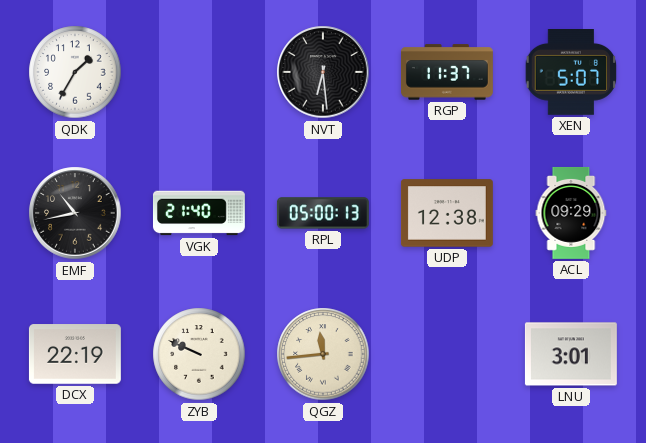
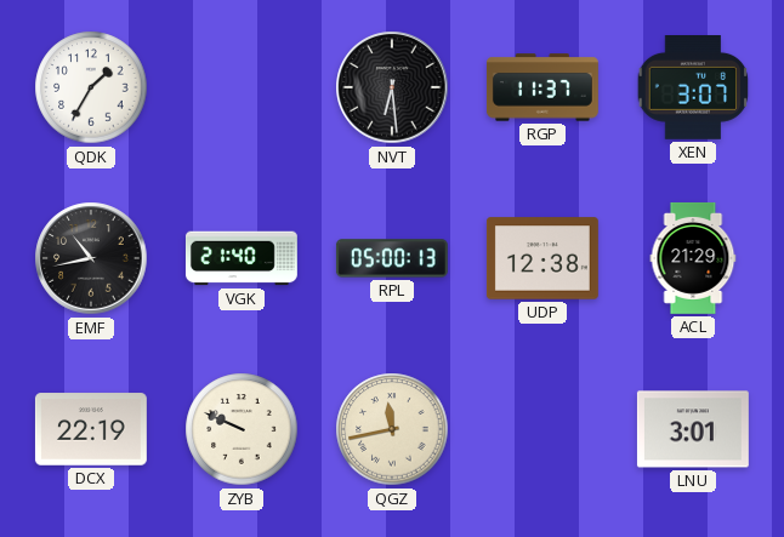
XEN: 5:07 -> 3:07
ACL: 09:29 -> 21:29
QGZ: 11:44 -> 11:43
